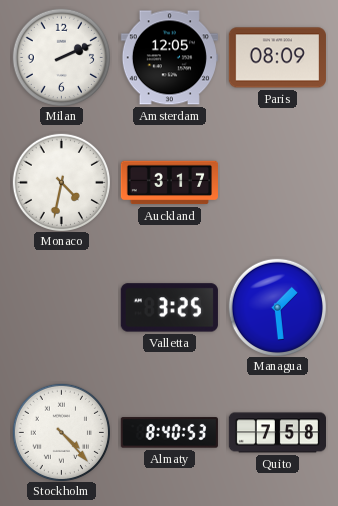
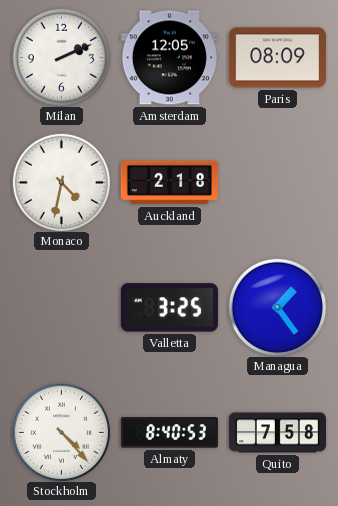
Auckland: 3:17 -> 2:18
Managua: 1:29 -> 1:24
